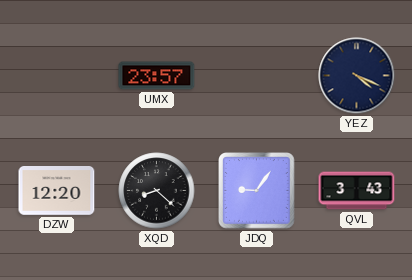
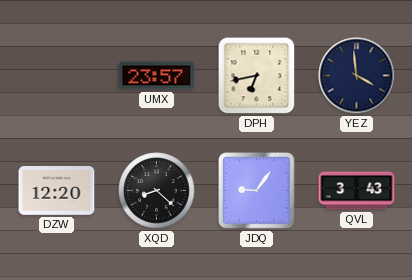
DPH: none -> 6:43
YEZ: 4:19 -> 3:59
